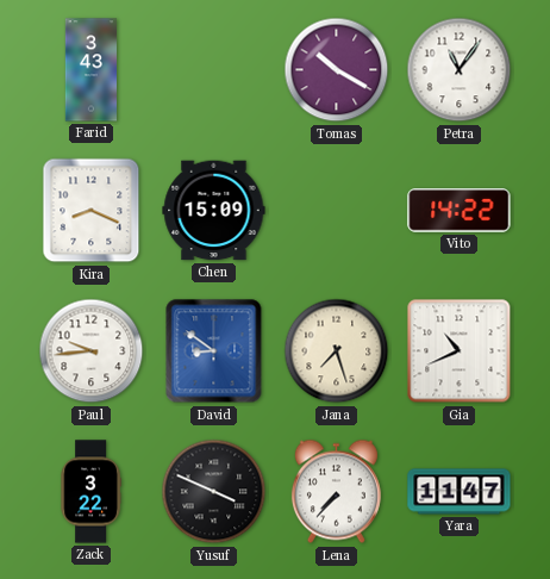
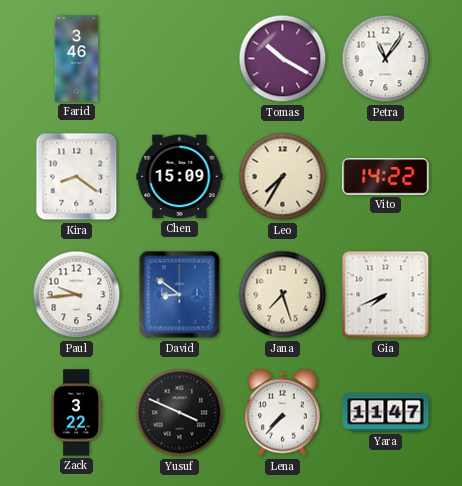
Farid: 3:43 -> 3:46
Kira: 8:19 -> 8:21
Leo: none -> 7:35
Gia: 10:41 -> 7:41
